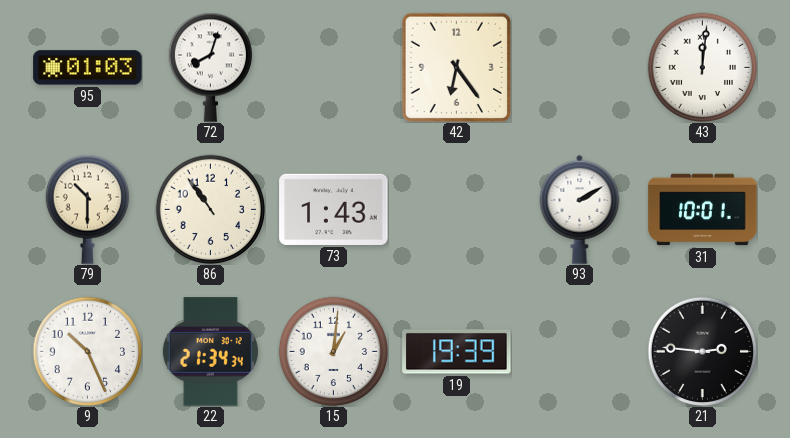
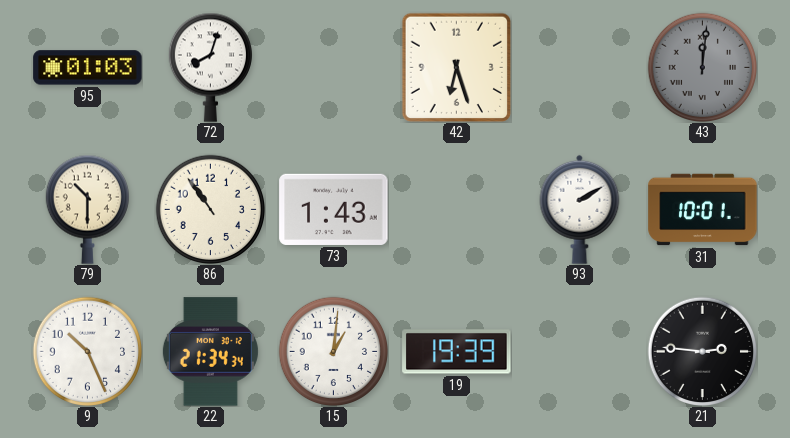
42: 6:24 -> 6:27
43 dial: white -> grey
